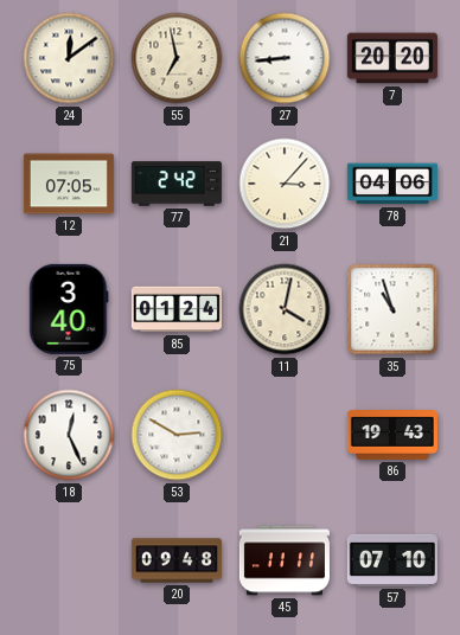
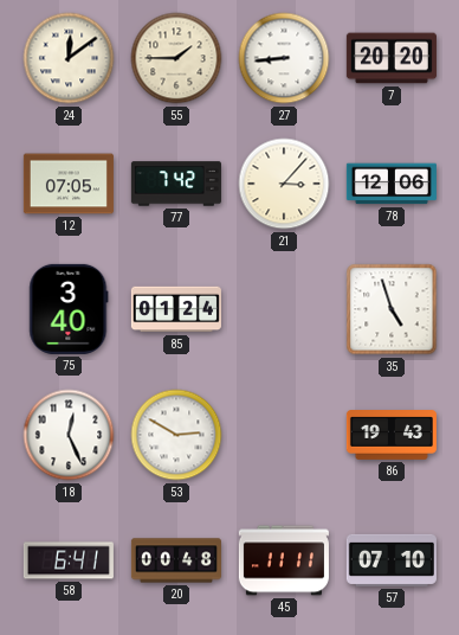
55: 6:58 -> 1:45
77: 2:42 -> 7:42
78: 04:06 -> 12:06
11: 4:02 -> none
35: 10:57 -> 4:57
58: none -> 6:41
20: 09:48 -> 00:48
